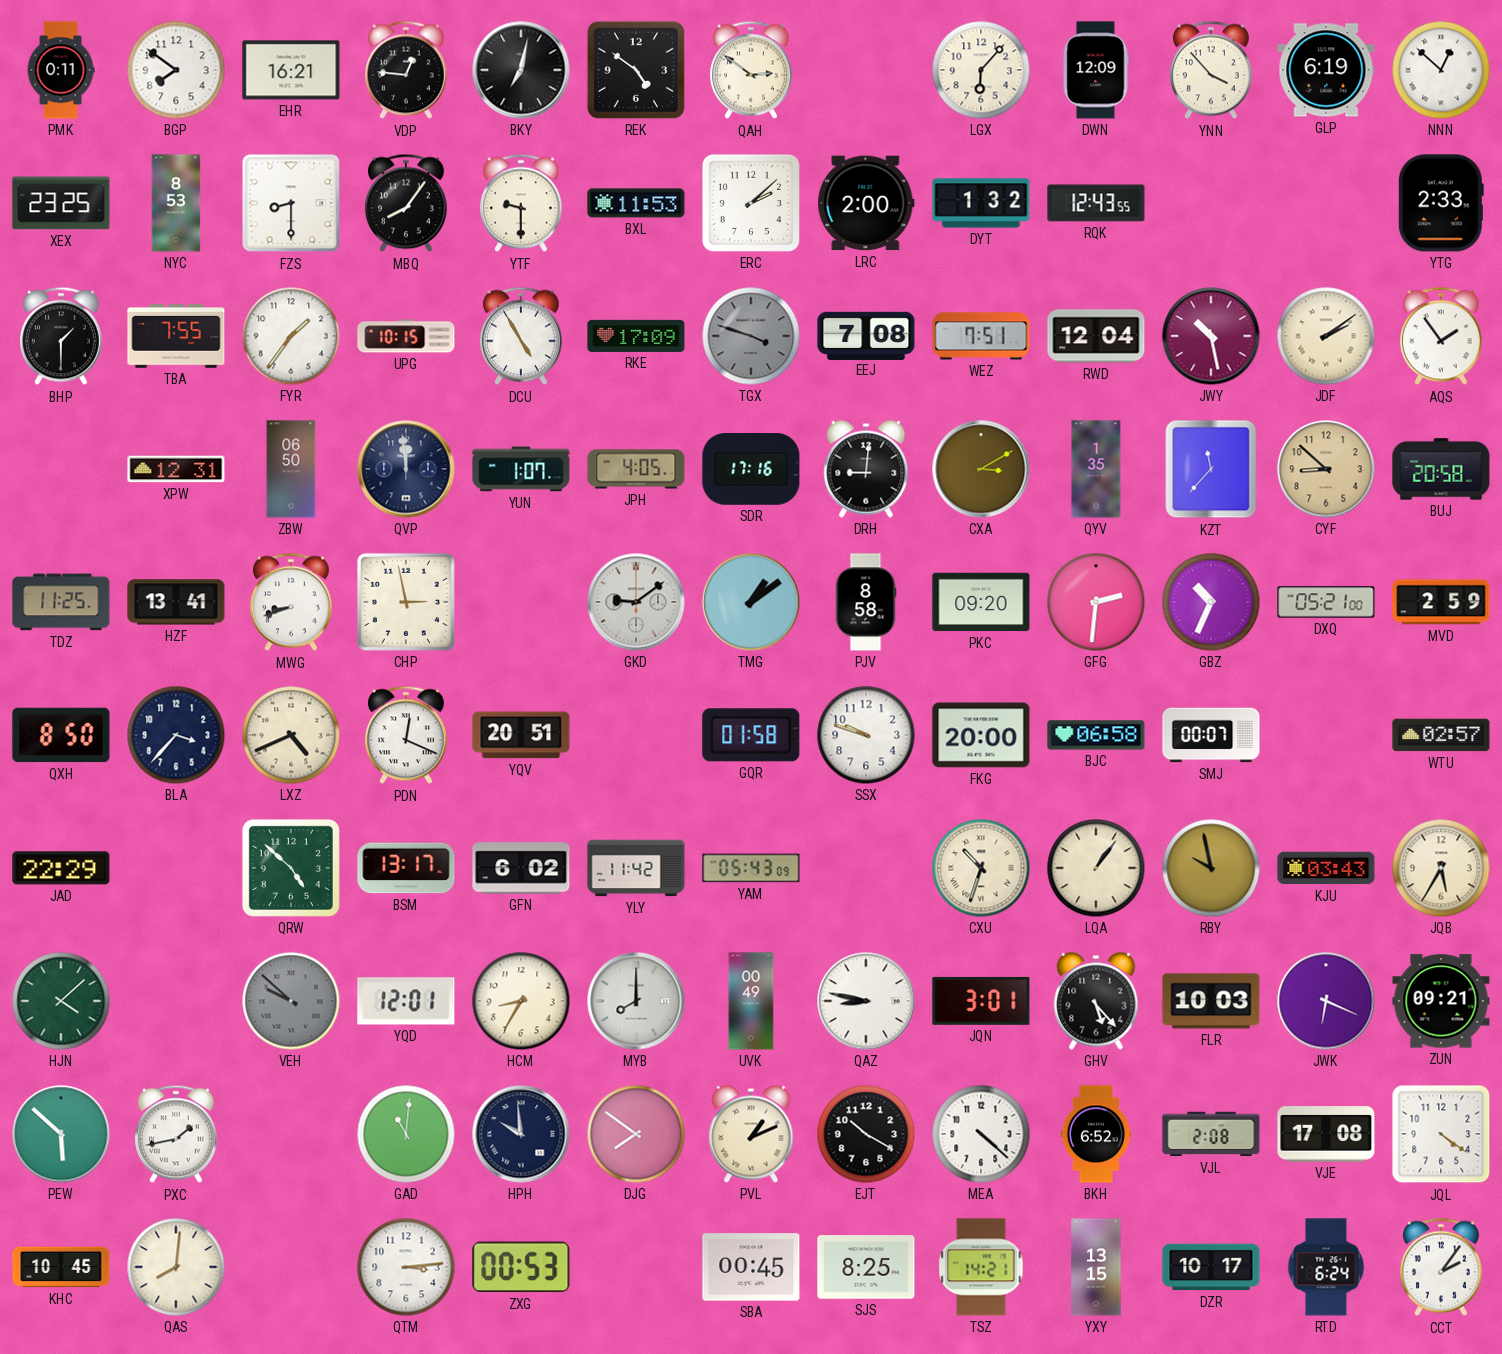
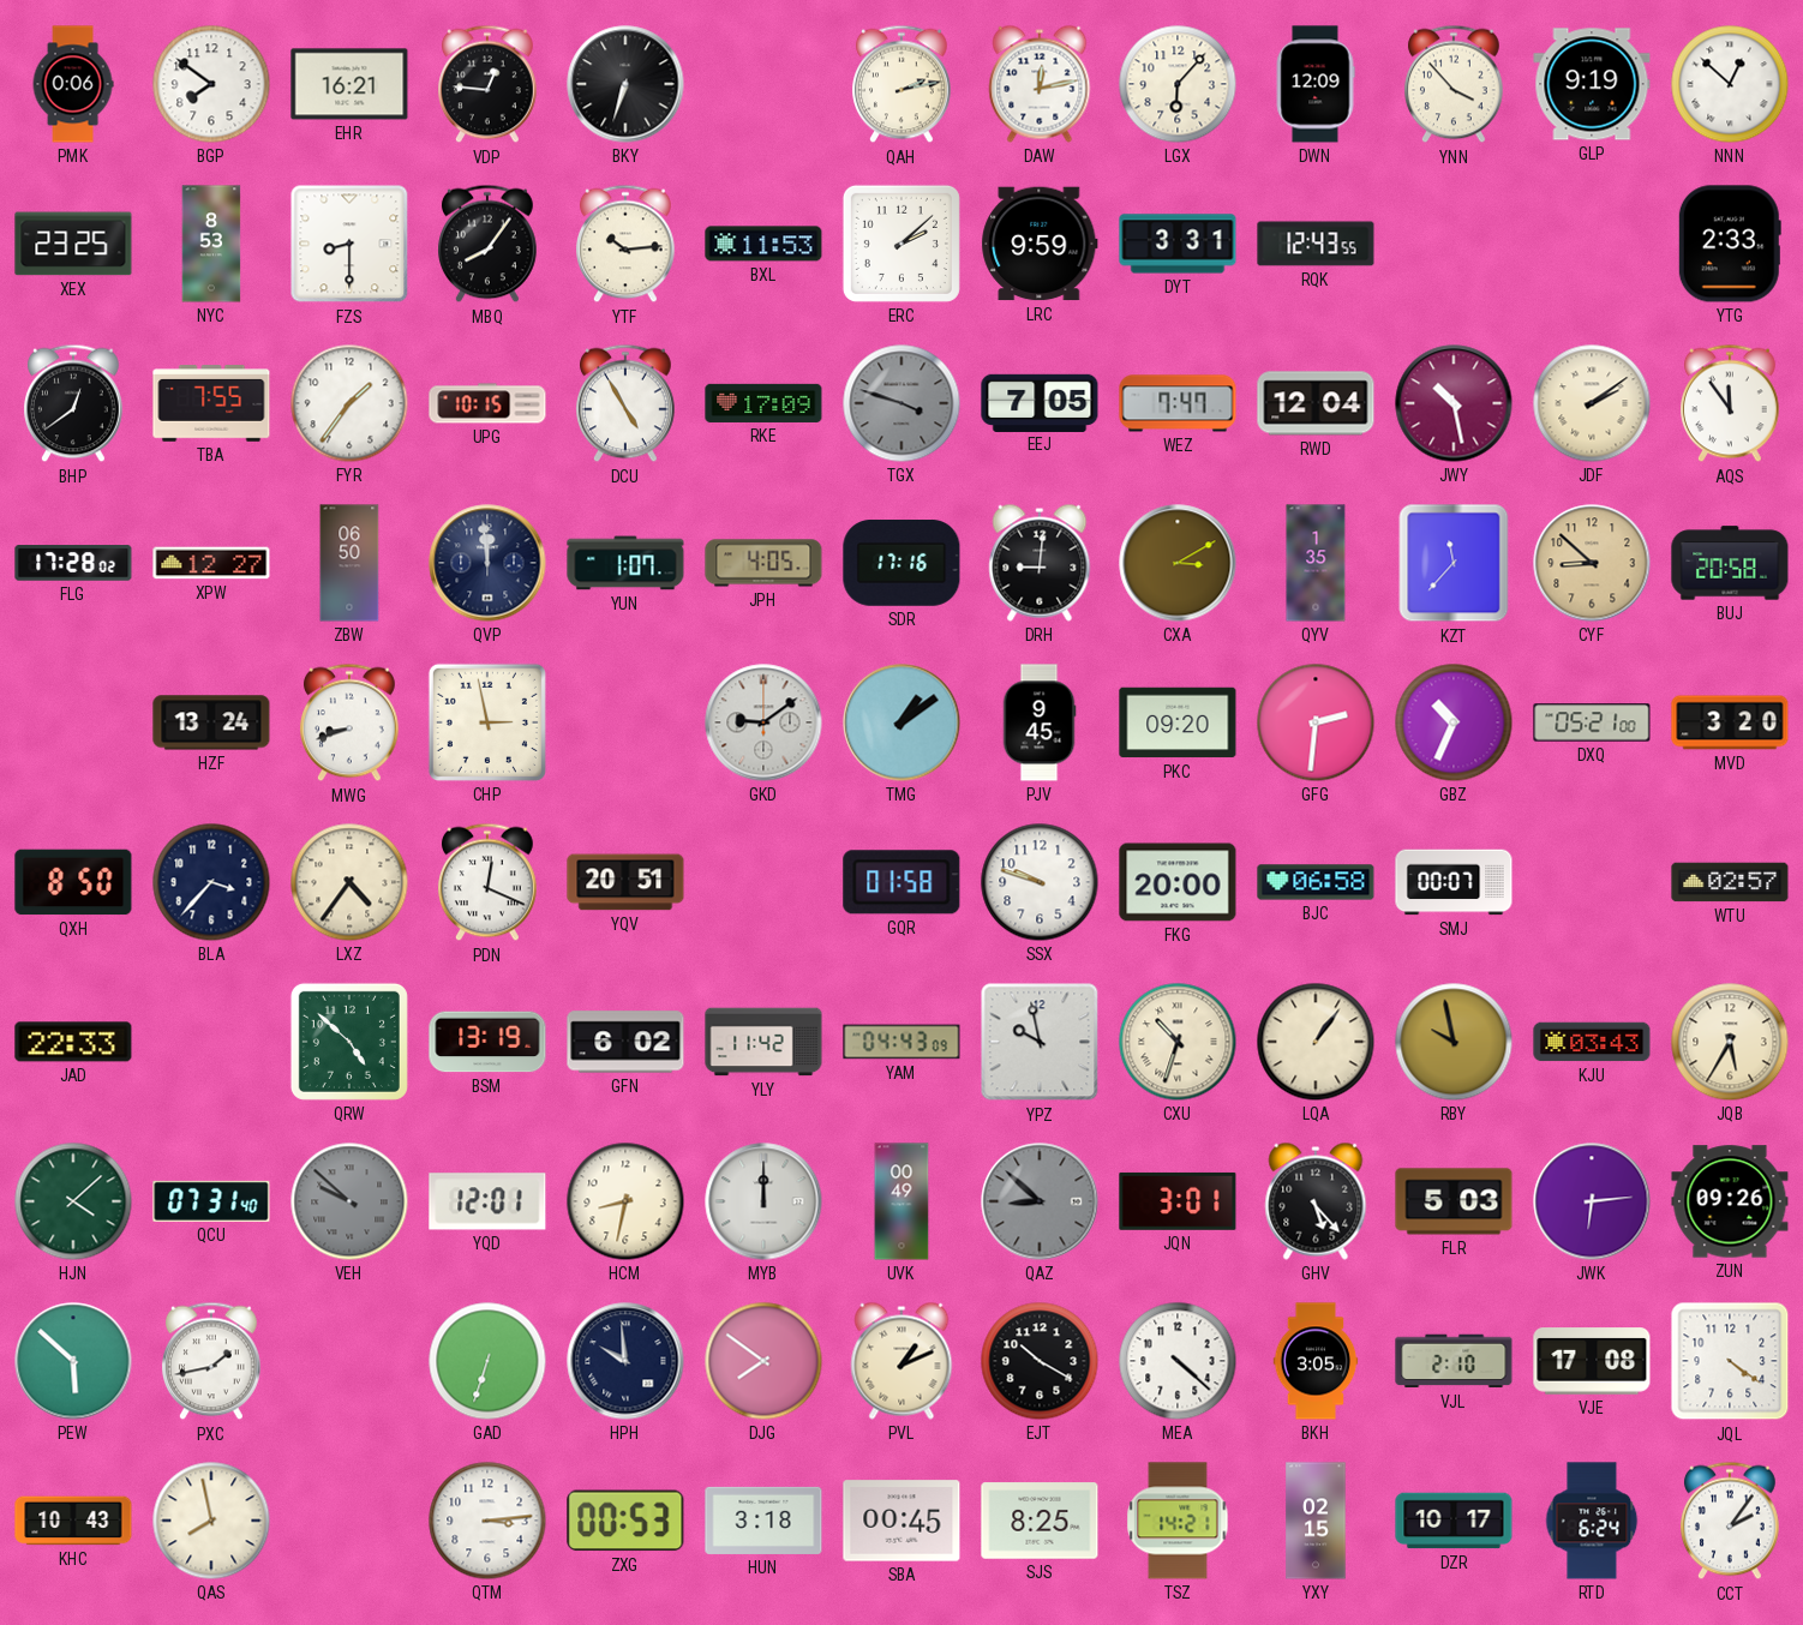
PMK: 0:11 -> 0:06
BKY: 7:02 -> 6:33
REK: 4:51 -> none
QAH: 2:51 -> 2:13
DAW: none -> 12:13
GLP: 6:19 -> 9:19
YTF: 9:30 -> 10:14
LRC: 2:00 -> 9:59
DYT: 1:32 -> 3:31
BHP: 1:30 -> 12:39
EEJ: 7:08 -> 7:05
WEZ: 7:51 -> 7:47
AQS: 1:54 -> 11:54
FLG: none -> 17:28
XPW: 12:31 -> 12:27
TDZ: 11:25 -> none
HZF: 13:41 -> 13:24
PJV: 8:58 -> 9:45
MVD: 2:59 -> 3:20
LXZ: 4:41 -> 4:36
JAD: 22:29 -> 22:33
BSM: 13:17 -> 13:19
YAM: 05:43 -> 04:43
YPZ: none -> 9:58
QCU: none -> 07:31
HCM: 8:35 -> 8:32
MYB: 8:00 -> 12:00
QAZ: 8:47 -> 8:52
QAZ dial: white -> grey
FLR: 10:03 -> 5:03
JWK: 6:19 -> 6:14
ZUN: 09:21 -> 09:26
GAD: 11:01 -> 6:33
BKH: 6:52 -> 3:05
VJL: 2:08 -> 2:10
KHC: 10:45 -> 10:43
QAS: 8:01 -> 7:58
HUN: none -> 3:18
YXY: 13:15 -> 02:15
